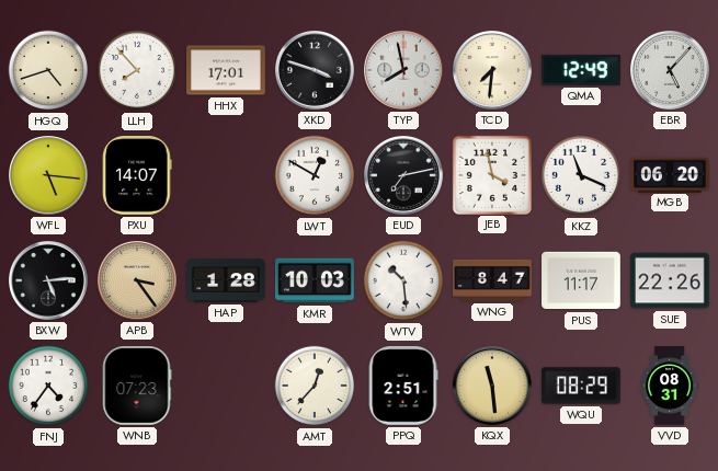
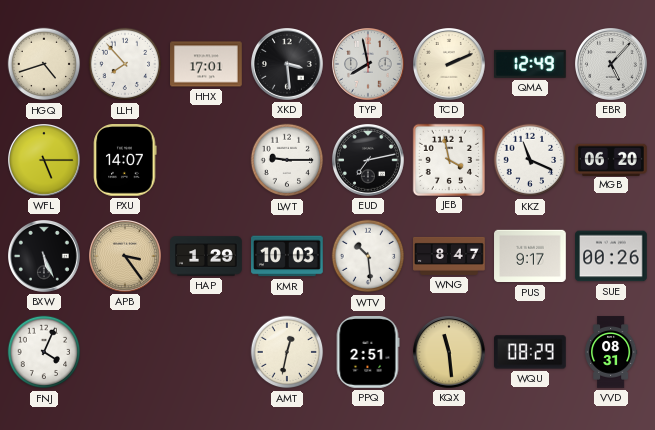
XKD: 3:48 -> 3:29
TCD: 7:31 -> 2:11
WFL: 5:16 -> 5:15
LWT: 12:50 -> 9:15
BXW: 5:14 -> 5:26
HAP: 1:28 -> 1:29
PUS: 11:17 -> 9:17
SUE: 22:26 -> 00:26
FNJ: 4:36 -> 4:04
WNB: 07:23 -> none
AMT: 12:37 -> 12:32
